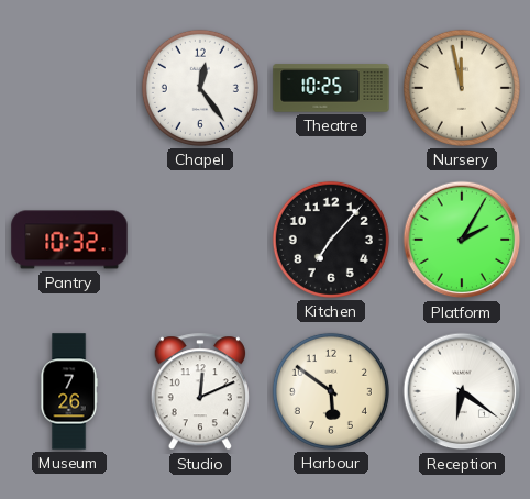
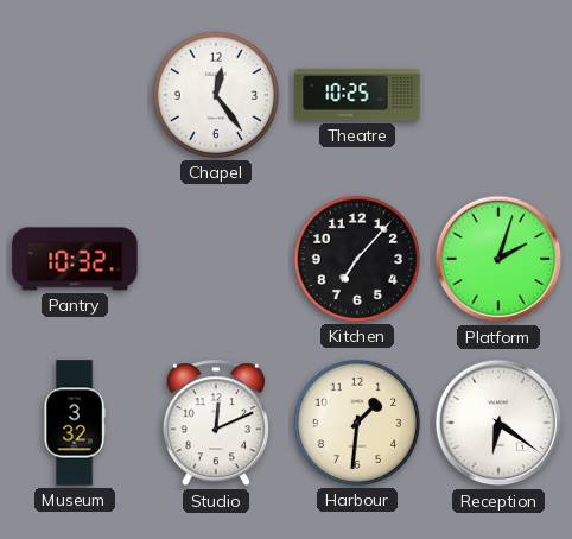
Nursery: 11:58 -> none
Platform: 2:05 -> 2:03
Museum: 7:26 -> 3:32
Harbour: 5:51 -> 1:31
